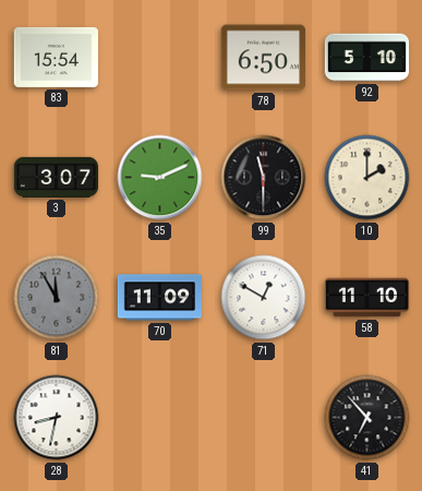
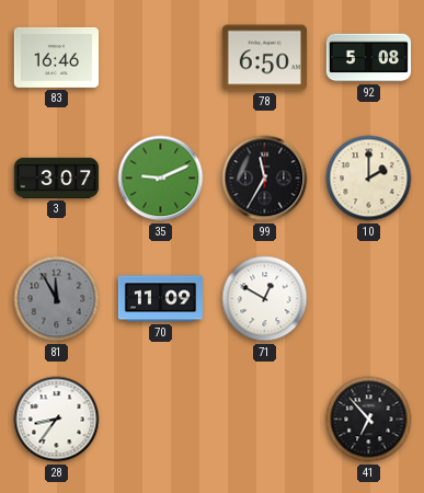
83: 15:54 -> 16:46
92: 5:10 -> 5:08
99: 11:30 -> 11:35
58: 11:10 -> none
28: 8:32 -> 8:36
